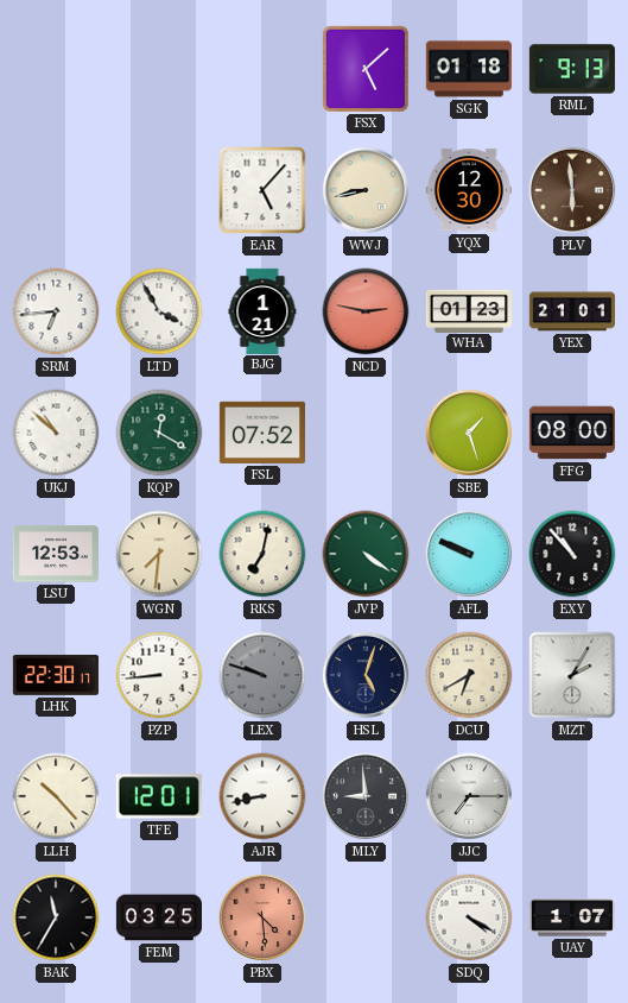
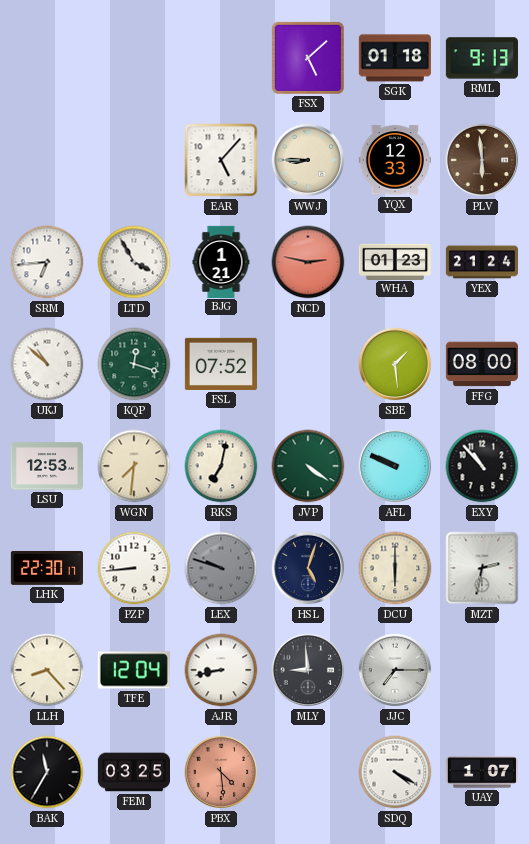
WWJ: 8:43 -> 8:45
YQX: 12:30 -> 12:33
YEX: 21:01 -> 21:24
KQP: 12:20 -> 12:18
SBE: 1:27 -> 1:29
DCU: 6:40 -> 6:00
MZT: 2:05 -> 2:32
LLH: 10:23 -> 8:23
TFE: 12:01 -> 12:04
